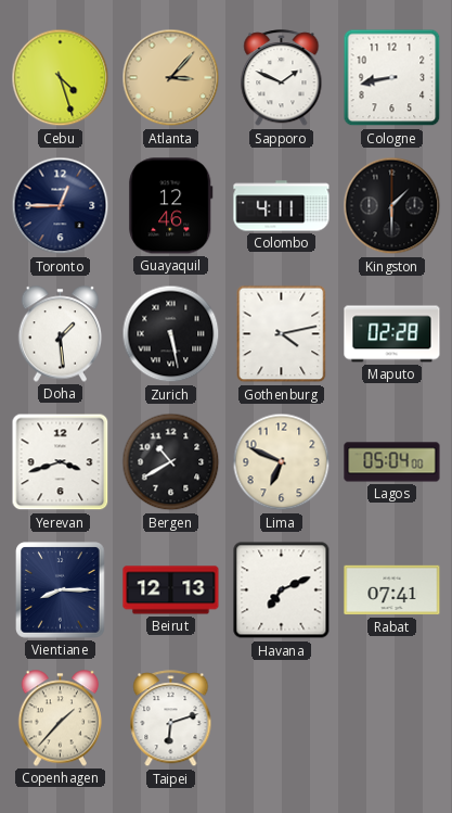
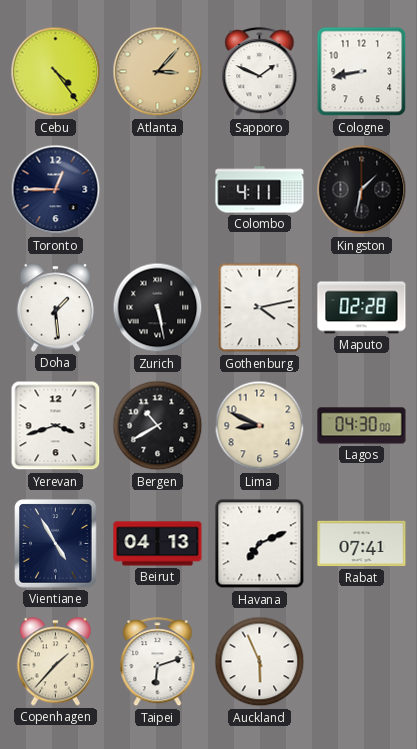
Cebu: 4:27 -> 4:24
Guayaquil: 12:46 -> none
Kingston: 1:30 -> 1:32
Lima: 6:49 -> 8:49
Lagos: 05:04 -> 04:30
Vientiane: 8:15 -> 4:55
Beirut: 12:13 -> 04:13
Auckland: none -> 5:56
